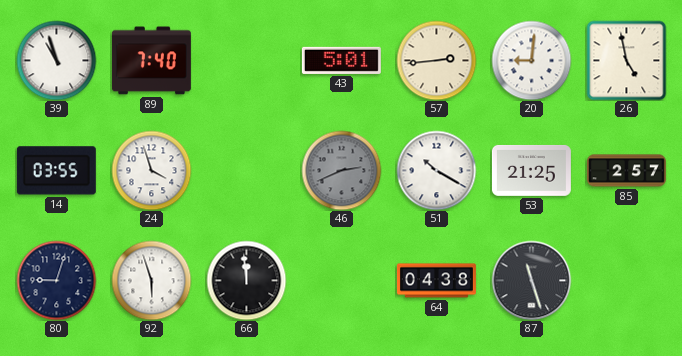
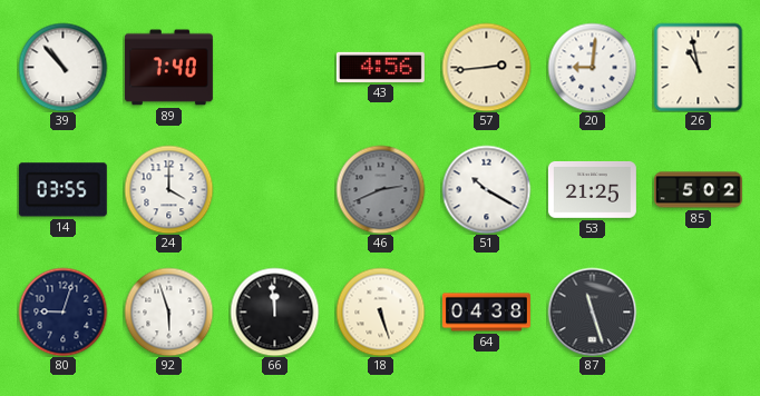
39: 10:57 -> 10:53
43: 5:01 -> 4:56
26: 4:58 -> 10:58
24: 3:57 -> 4:00
85: 2:57 -> 5:02
18: none -> 5:27
